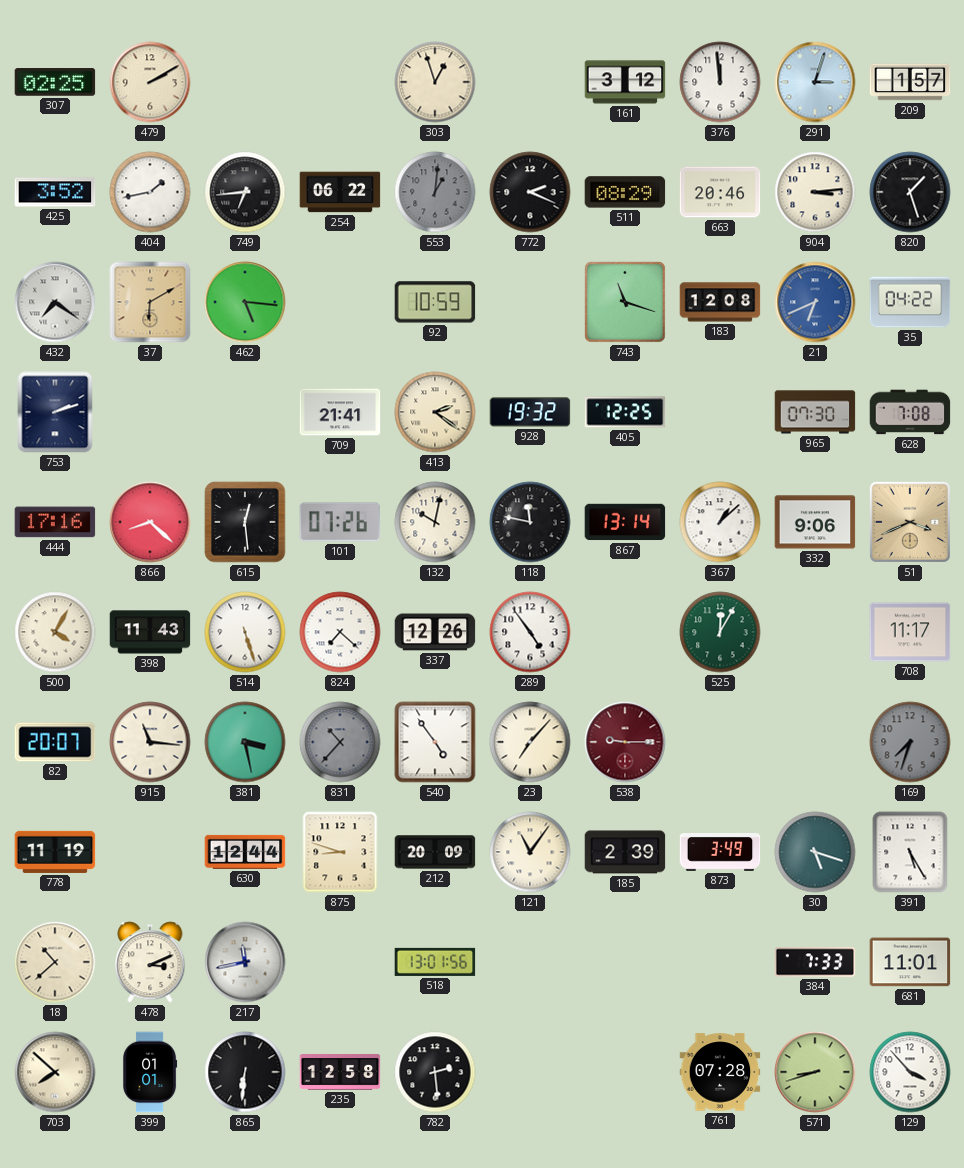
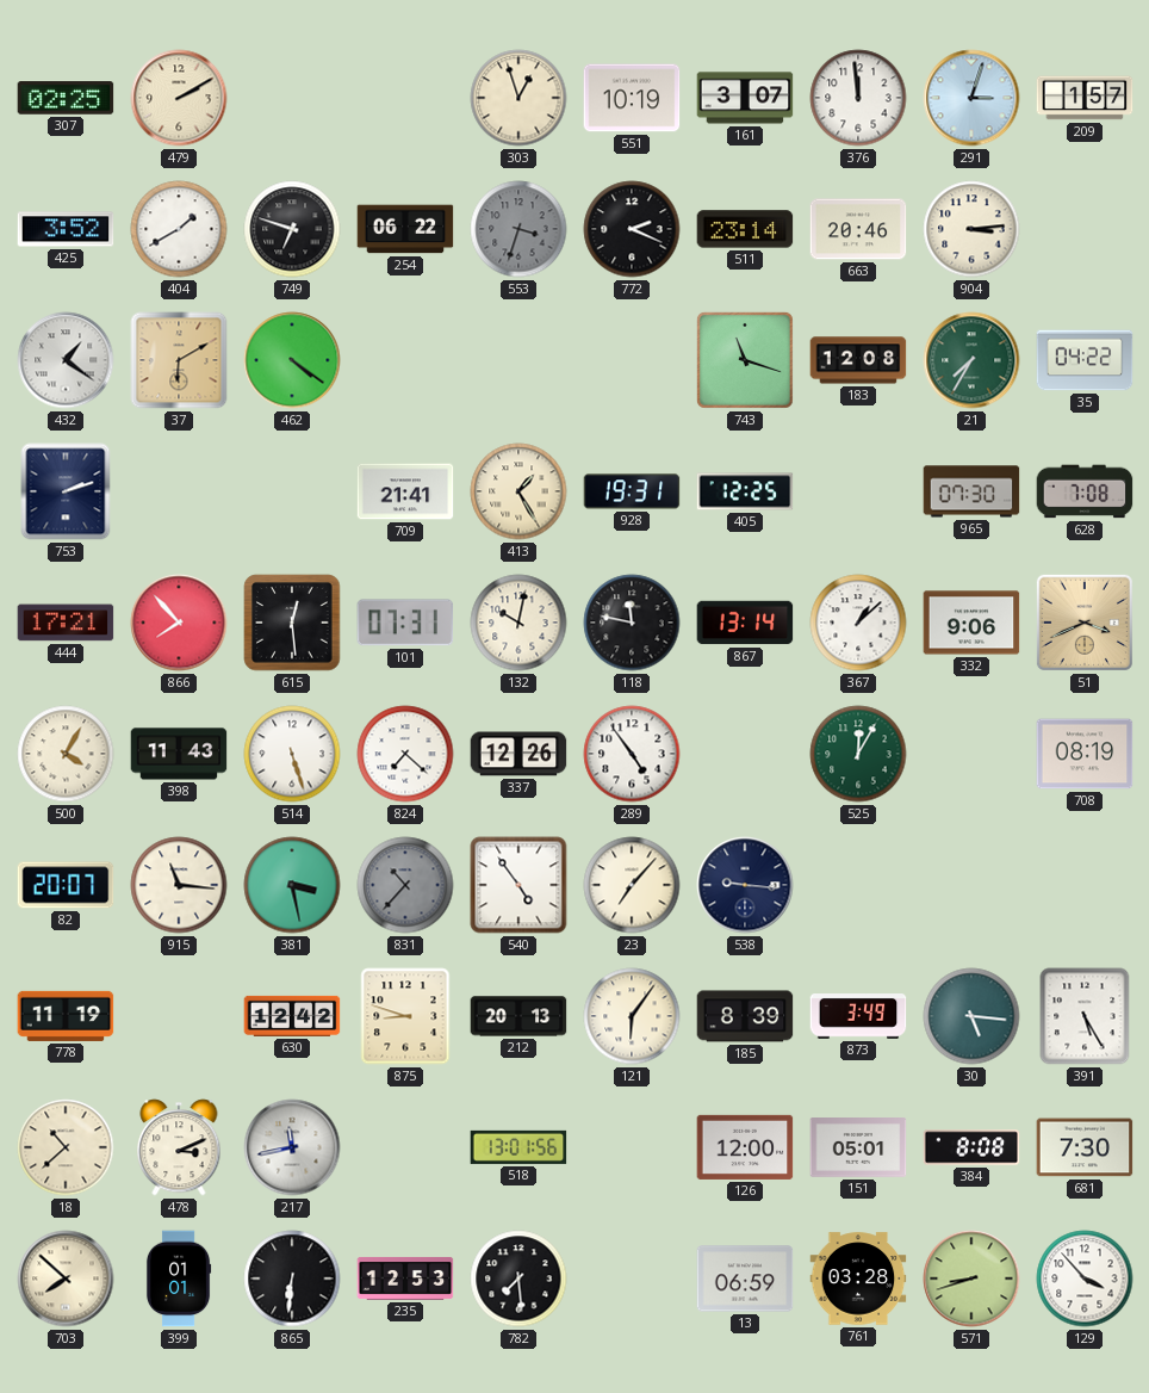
551: none -> 10:19
161: 3:12 -> 3:07
404: 1:43 -> 1:40
749: 6:44 -> 6:48
553: 1:01 -> 3:33
511: 08:29 -> 23:14
820: 1:27 -> none
432: 7:21 -> 1:21
462: 5:16 -> 4:21
92: 10:59 -> none
21: 6:41 -> 7:35
21 dial: blue -> green
413: 2:21 -> 1:25
928: 19:32 -> 19:31
444: 17:16 -> 17:21
866: 8:22 -> 7:53
101: 07:26 -> 07:31
708: 11:17 -> 08:19
538: 9:15 -> 9:16
538 dial: burgundy -> navy
169: 7:33 -> none
630: 12:44 -> 12:42
212: 20:09 -> 20:13
121: 11:06 -> 6:06
185: 2:39 -> 8:39
30: 5:18 -> 5:16
126: none -> 12:00
151: none -> 05:01
384: 7:33 -> 8:08
681: 11:01 -> 7:30
235: 12:58 -> 12:53
782: 2:29 -> 7:29
13: none -> 06:59
761: 07:28 -> 03:28
